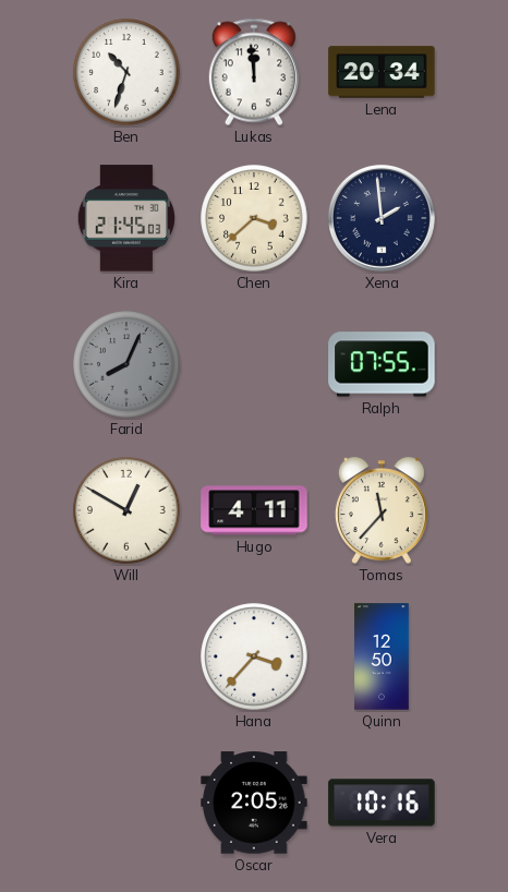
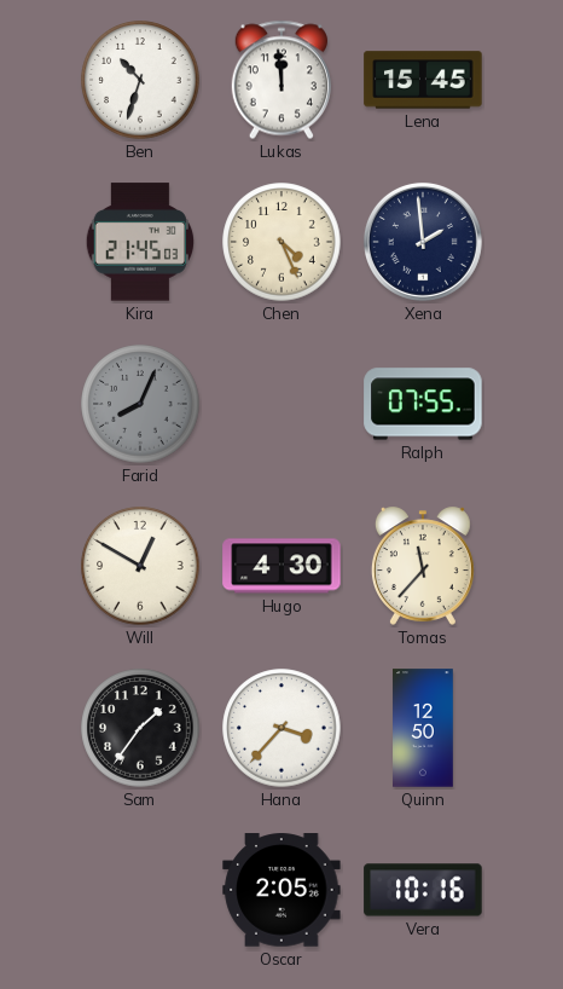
Lena: 20:34 -> 15:45
Chen: 3:38 -> 4:26
Hugo: 4:11 -> 4:30
Sam: none -> 1:36
